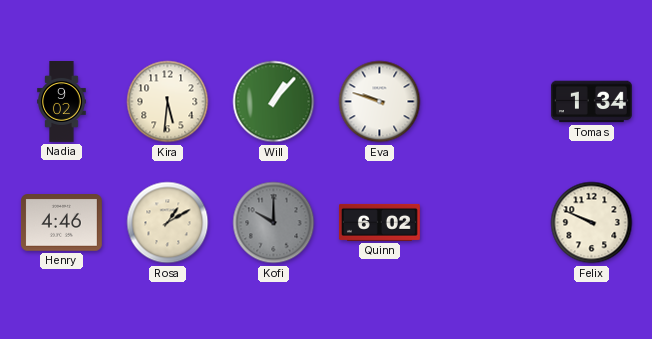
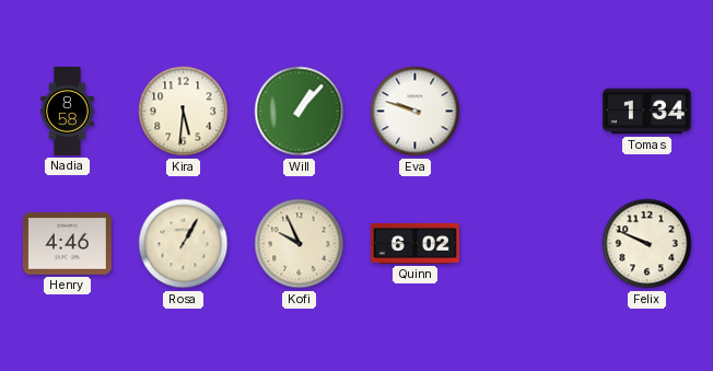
Nadia: 9:02 -> 8:58
Rosa: 1:10 -> 1:05
Kofi: 10:00 -> 9:56
Kofi dial: grey -> cream
